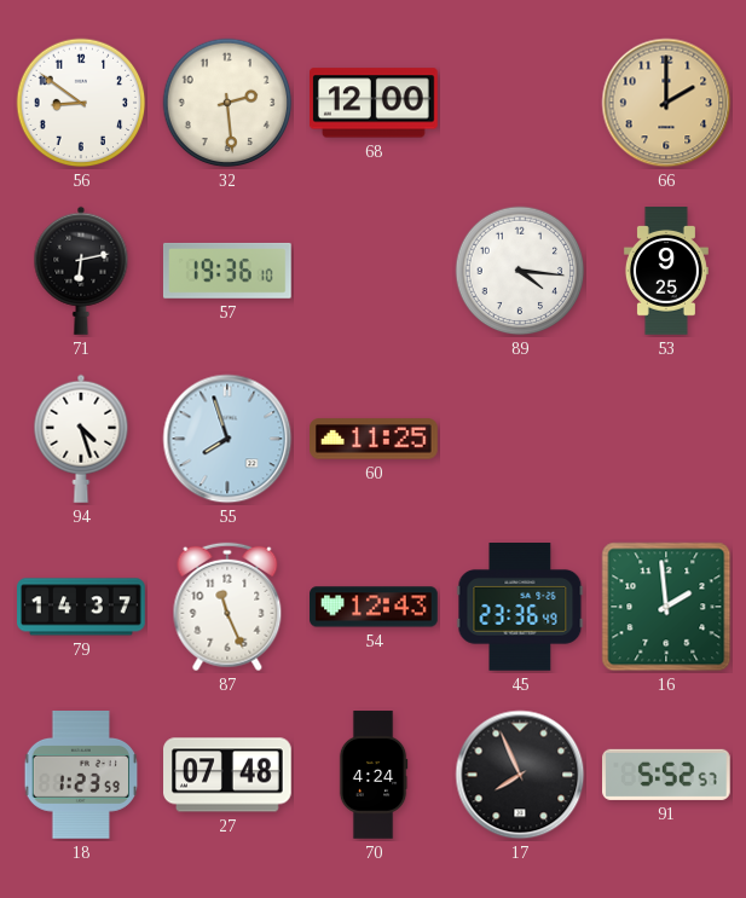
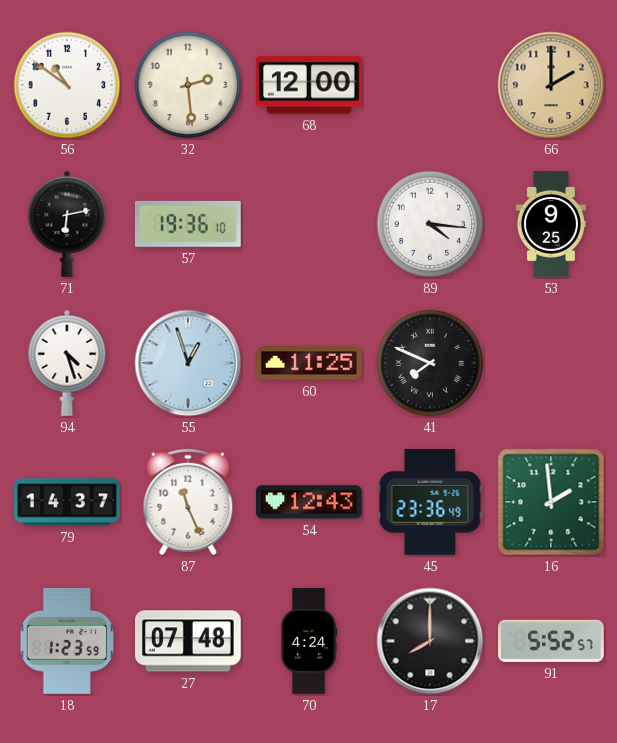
56: 8:51 -> 10:51
55: 7:57 -> 12:57
41: none -> 7:49
17: 7:56 -> 8:00
